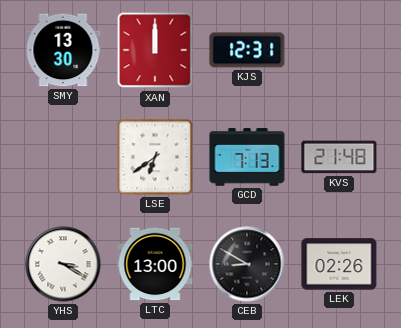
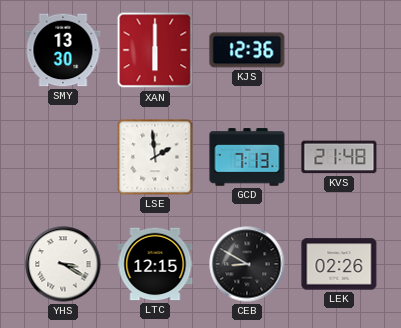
XAN: 12:00 -> 6:00
KJS: 12:31 -> 12:36
LSE: 6:39 -> 1:59
LTC: 13:00 -> 12:15
